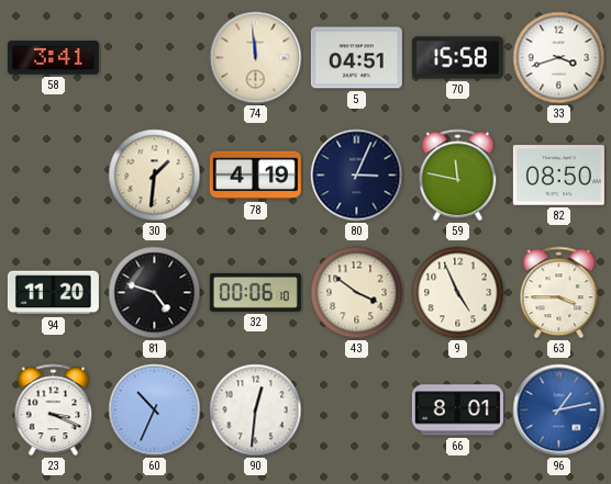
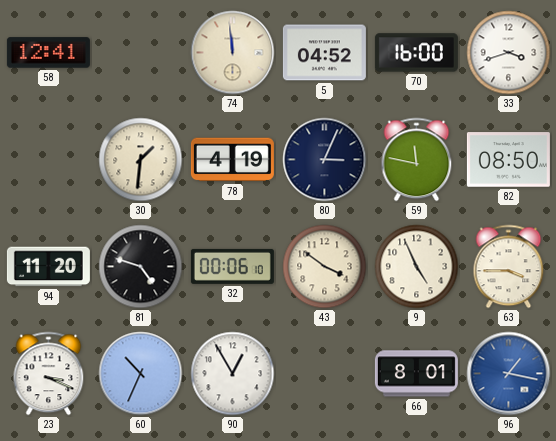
58: 3:41 -> 12:41
5: 04:51 -> 04:52
70: 15:58 -> 16:00
90: 12:31 -> 12:55
96: 1:13 -> 1:17
